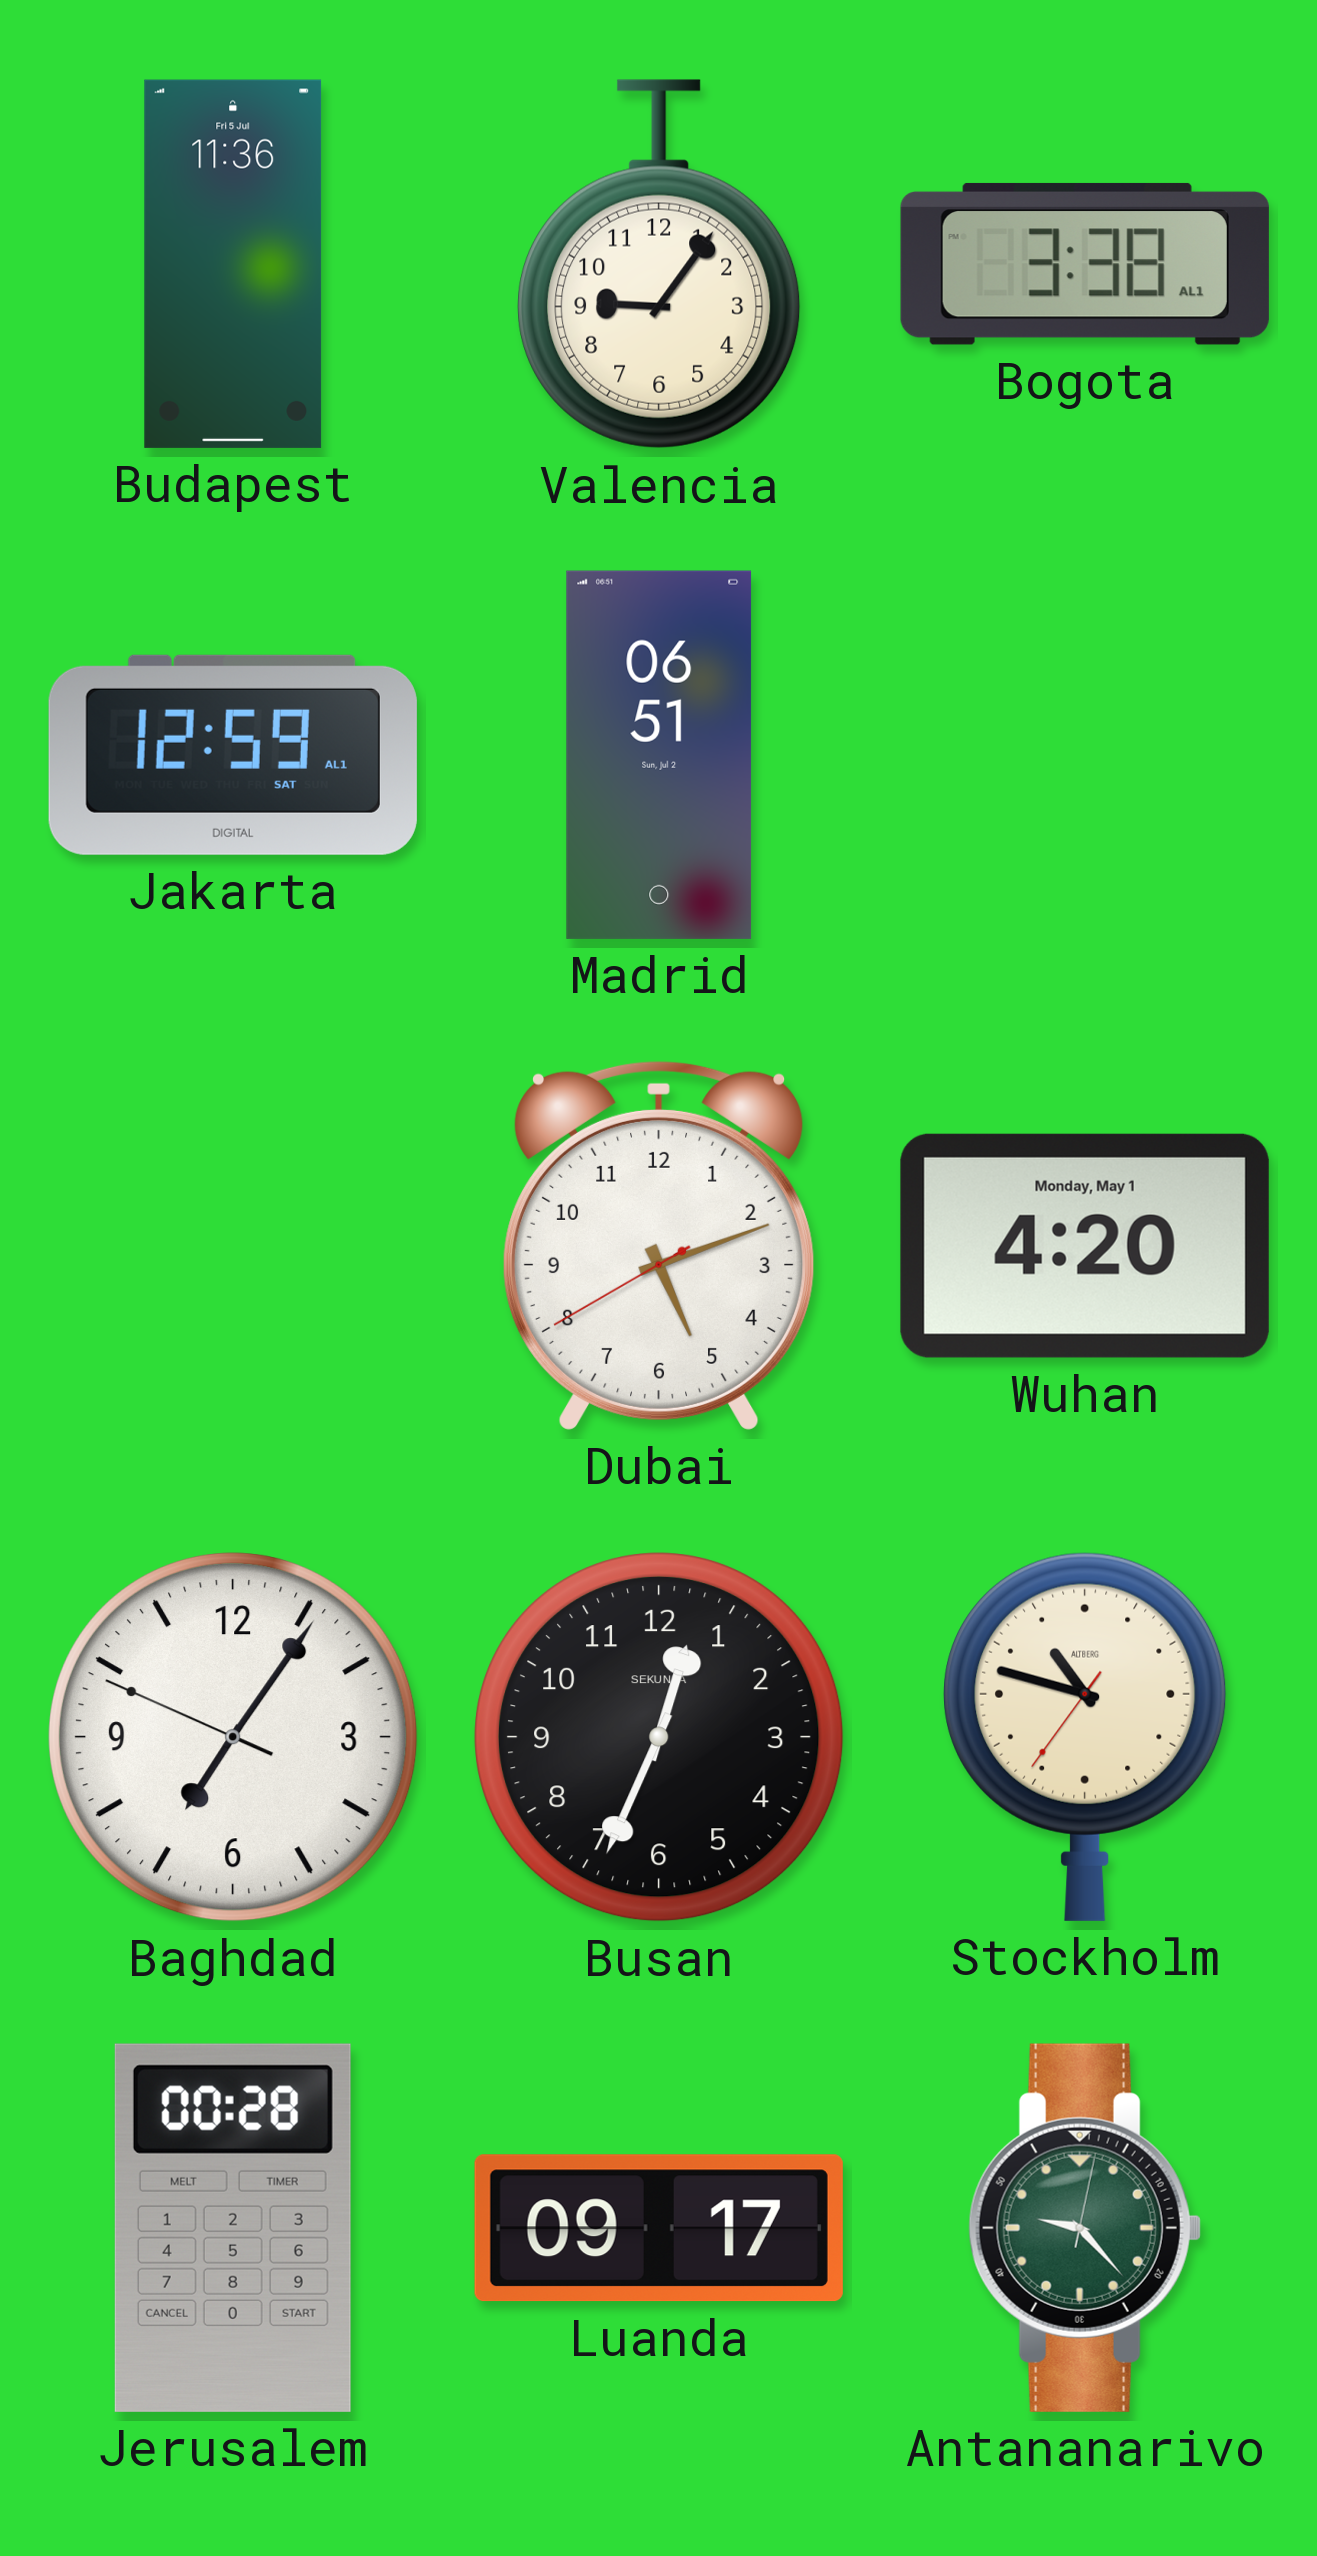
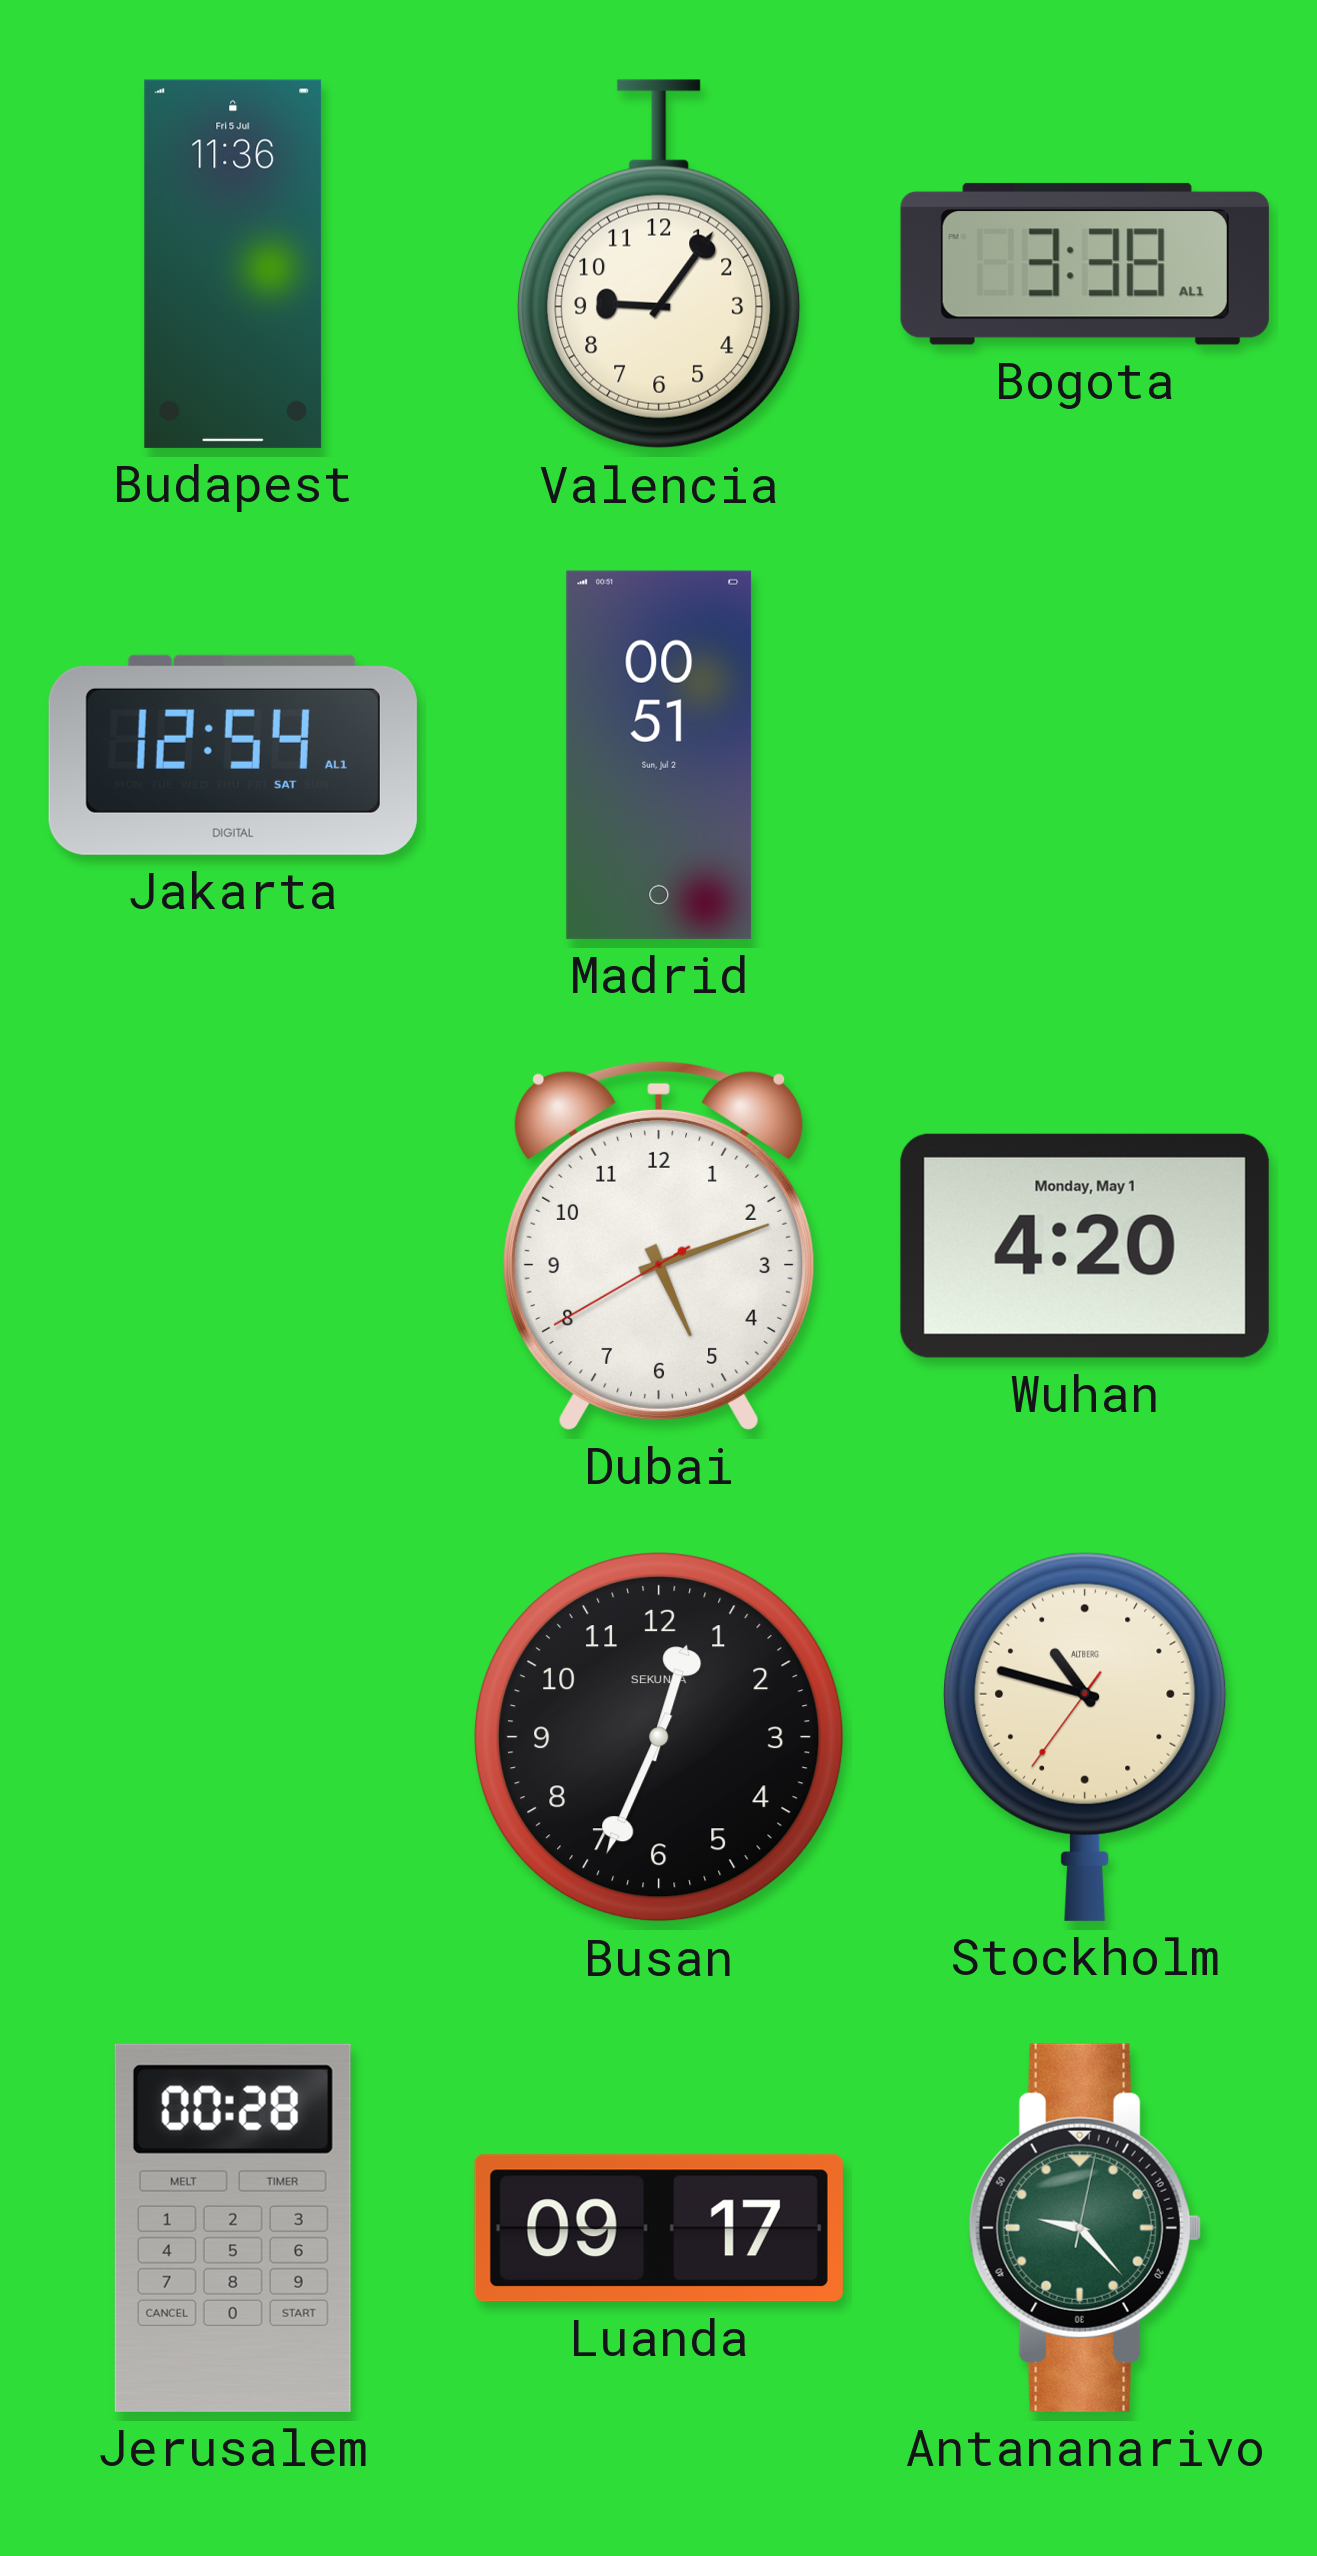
Jakarta: 12:59 -> 12:54
Madrid: 06:51 -> 00:51
Baghdad: 7:05 -> none
